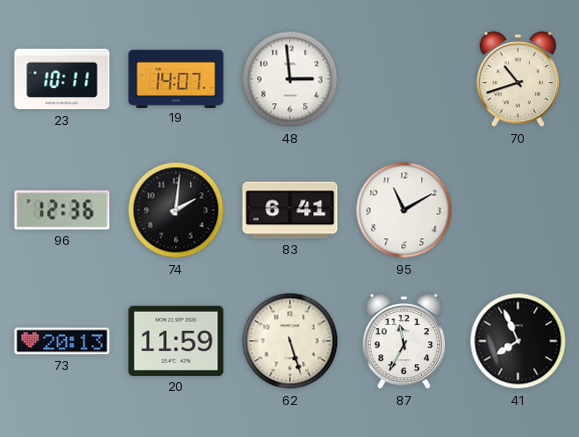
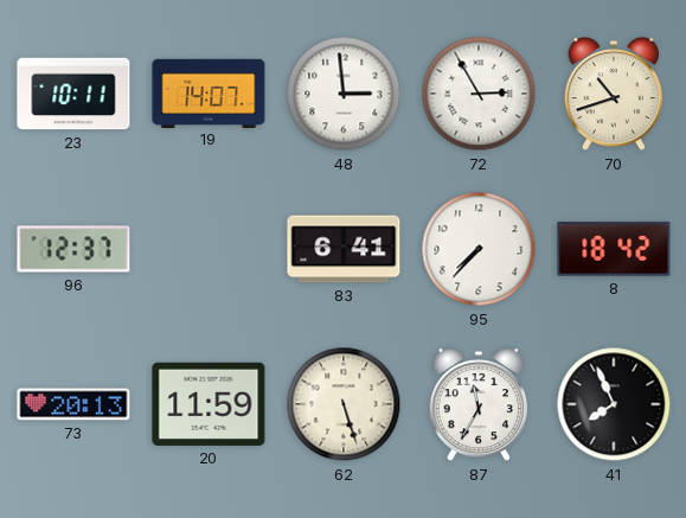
72: none -> 2:55
96: 12:36 -> 12:37
74: 2:01 -> none
95: 11:10 -> 7:37
8: none -> 18:42
